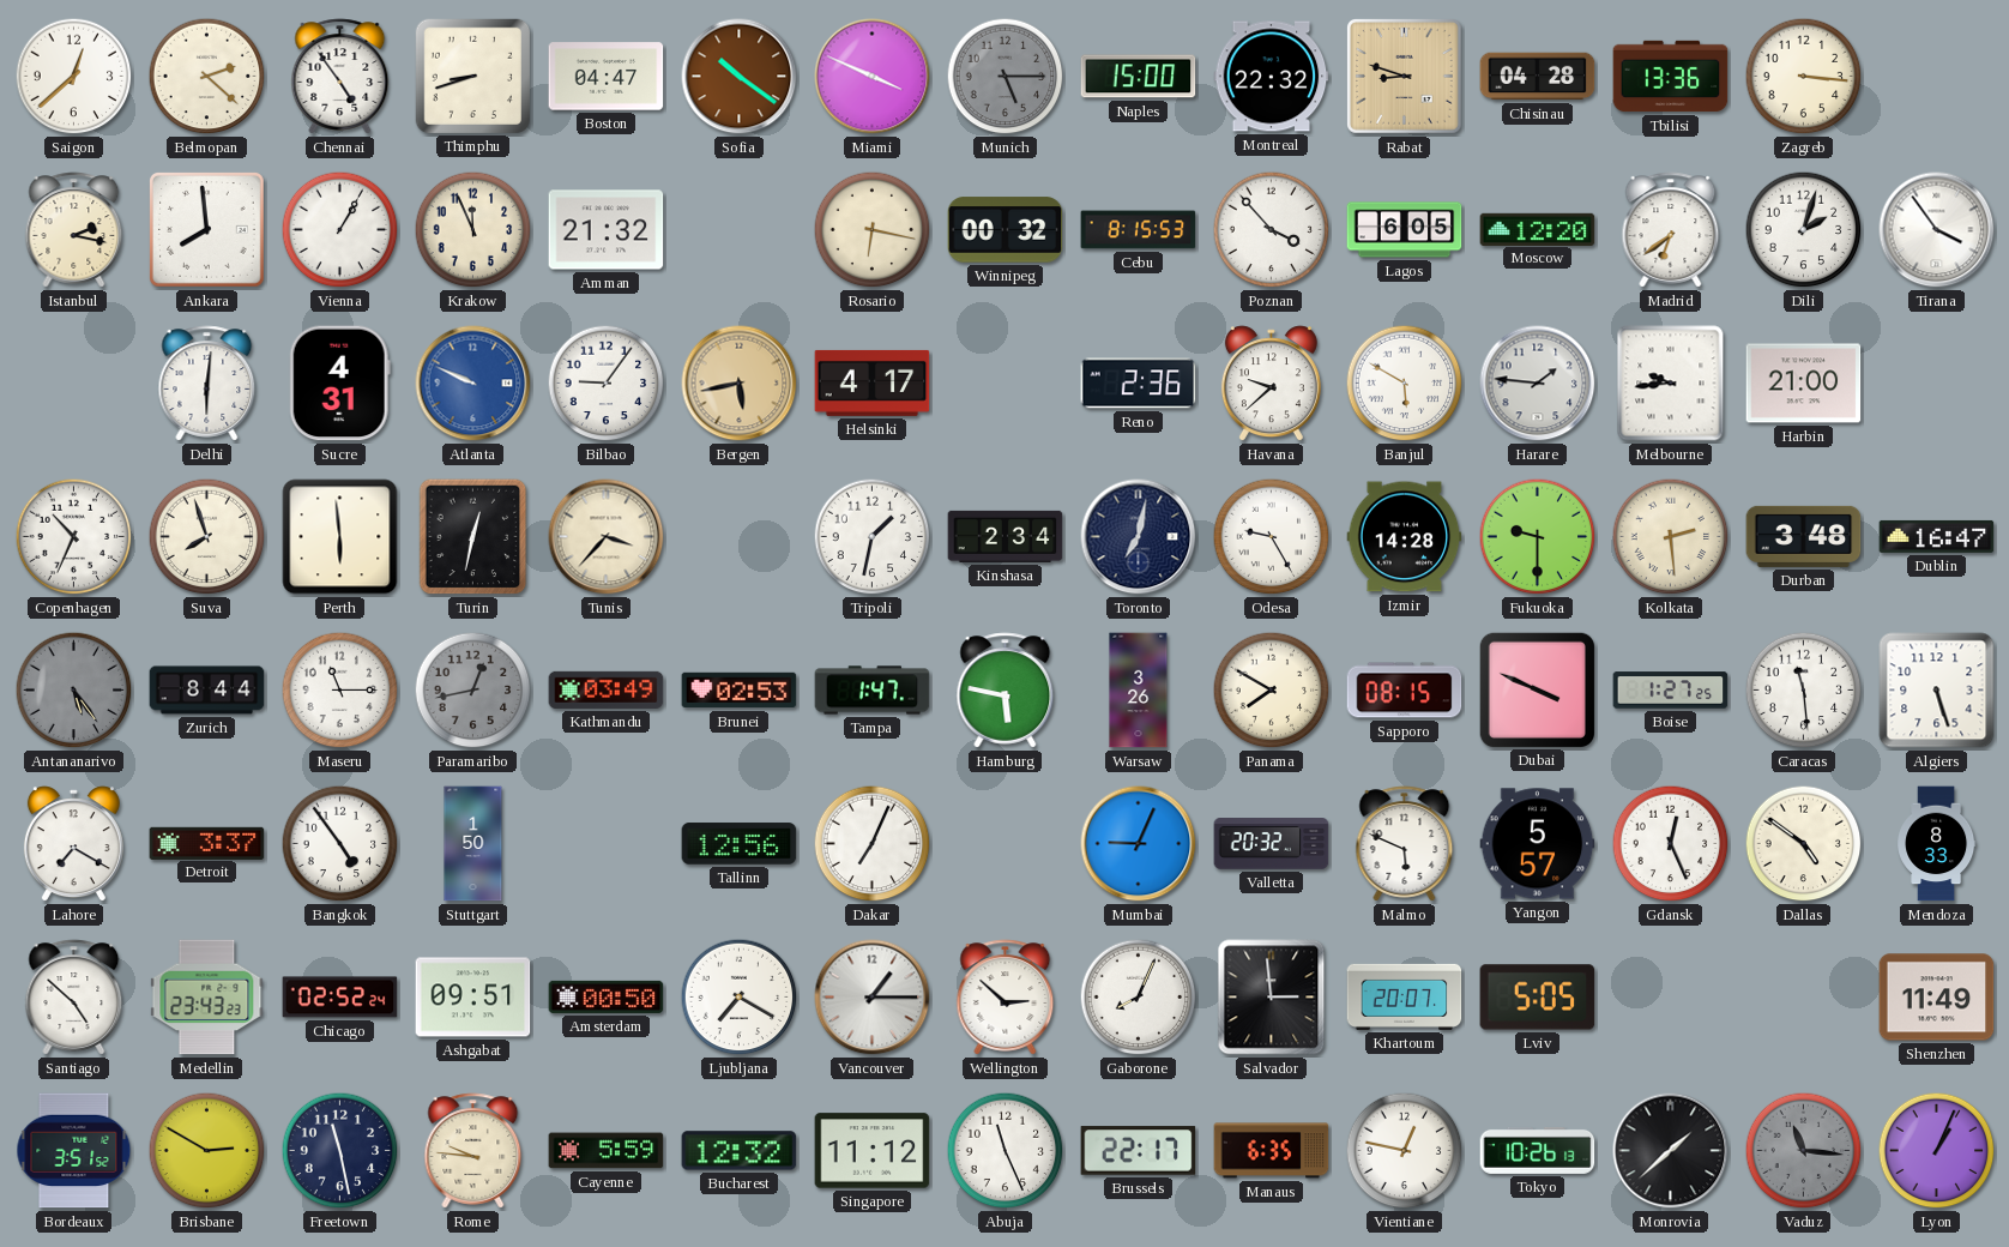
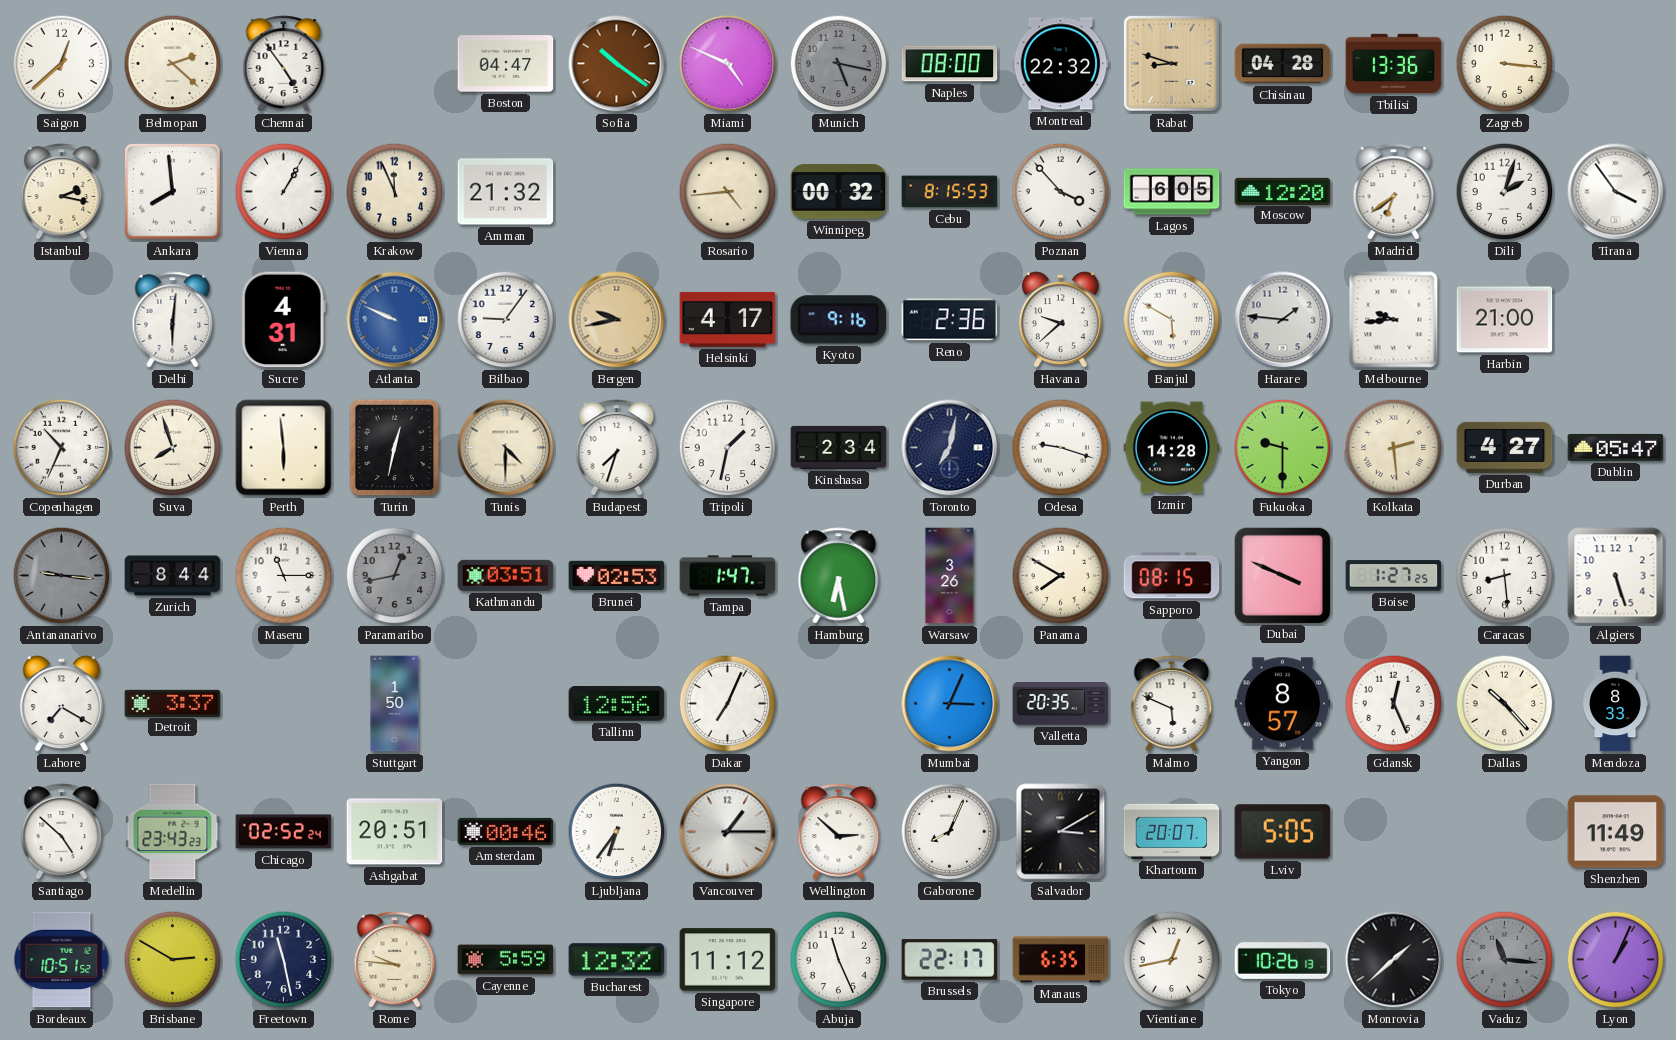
Thimphu: 8:42 -> none
Miami: 3:49 -> 4:49
Munich: 5:15 -> 5:17
Naples: 15:00 -> 08:00
Rosario: 6:17 -> 4:44
Bergen: 5:43 -> 9:43
Kyoto: none -> 9:16
Tunis: 3:37 -> 4:30
Budapest: none -> 7:33
Odesa: 9:25 -> 9:18
Durban: 3:48 -> 4:27
Dublin: 16:47 -> 05:47
Antananarivo: 5:24 -> 9:16
Kathmandu: 03:49 -> 03:51
Hamburg: 5:47 -> 6:28
Caracas: 11:29 -> 8:29
Bangkok: 4:54 -> none
Mumbai: 9:04 -> 3:04
Valletta: 20:32 -> 20:35
Yangon: 5:57 -> 8:57
Dallas: 4:51 -> 10:23
Ashgabat: 09:51 -> 20:51
Amsterdam: 00:50 -> 00:46
Ljubljana: 7:20 -> 6:36
Salvador: 2:59 -> 3:10
Bordeaux: 3:51 -> 10:51
Vientiane: 12:47 -> 12:43
